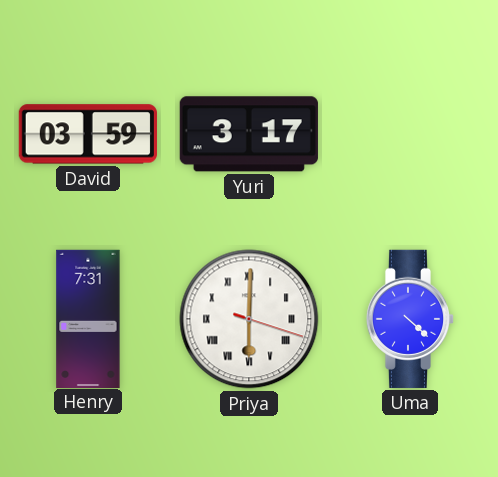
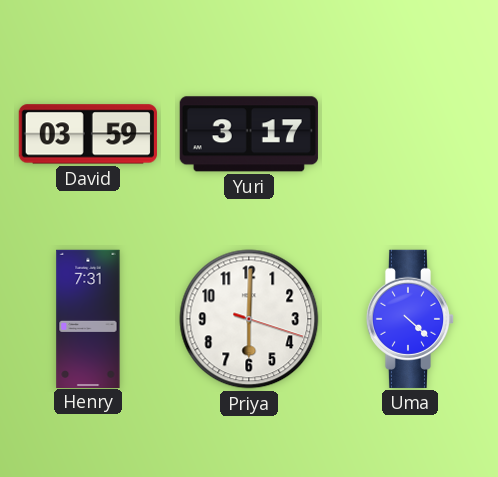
Priya numerals: Roman -> Arabic
